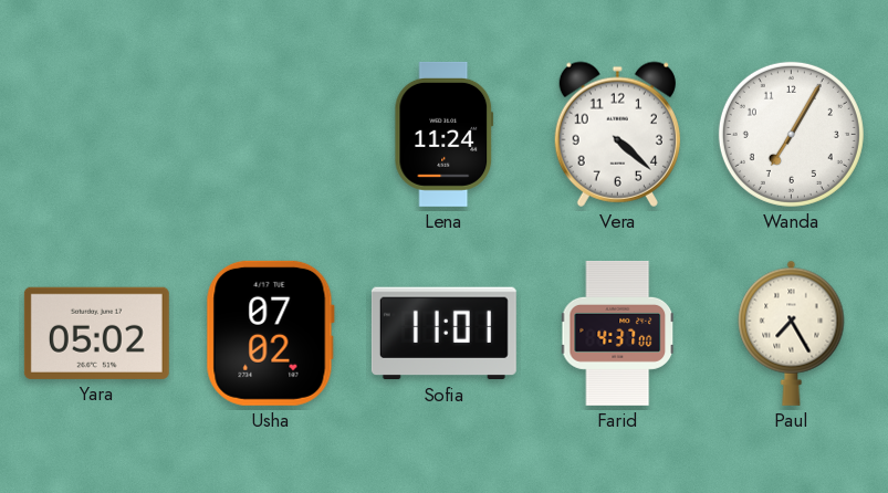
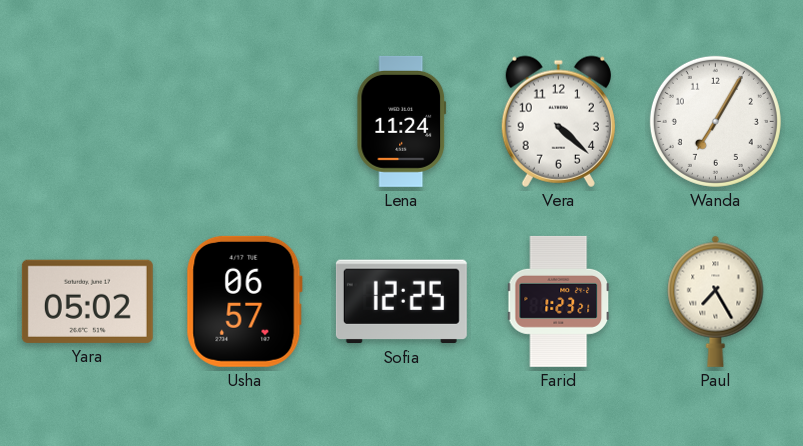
Usha: 07:02 -> 06:57
Sofia: 11:01 -> 12:25
Farid: 4:37 -> 1:23
